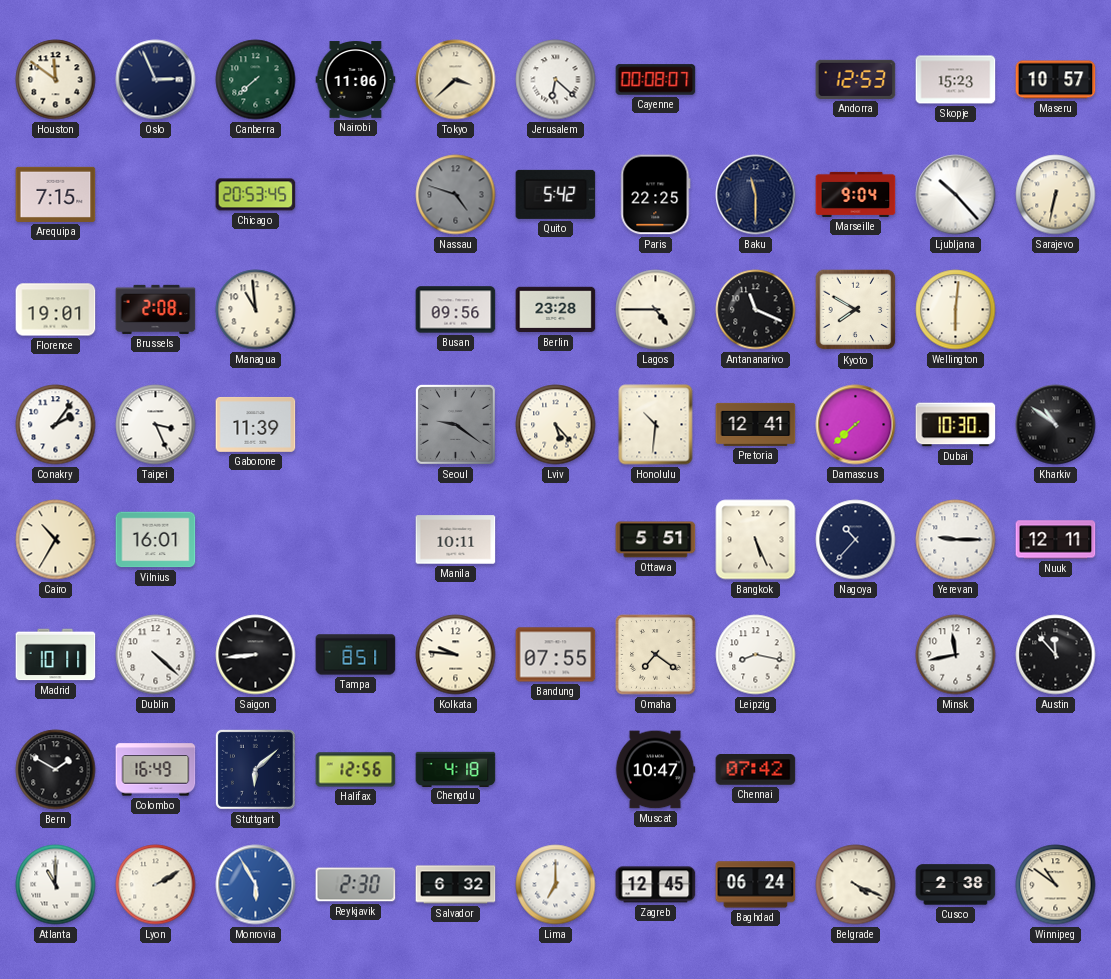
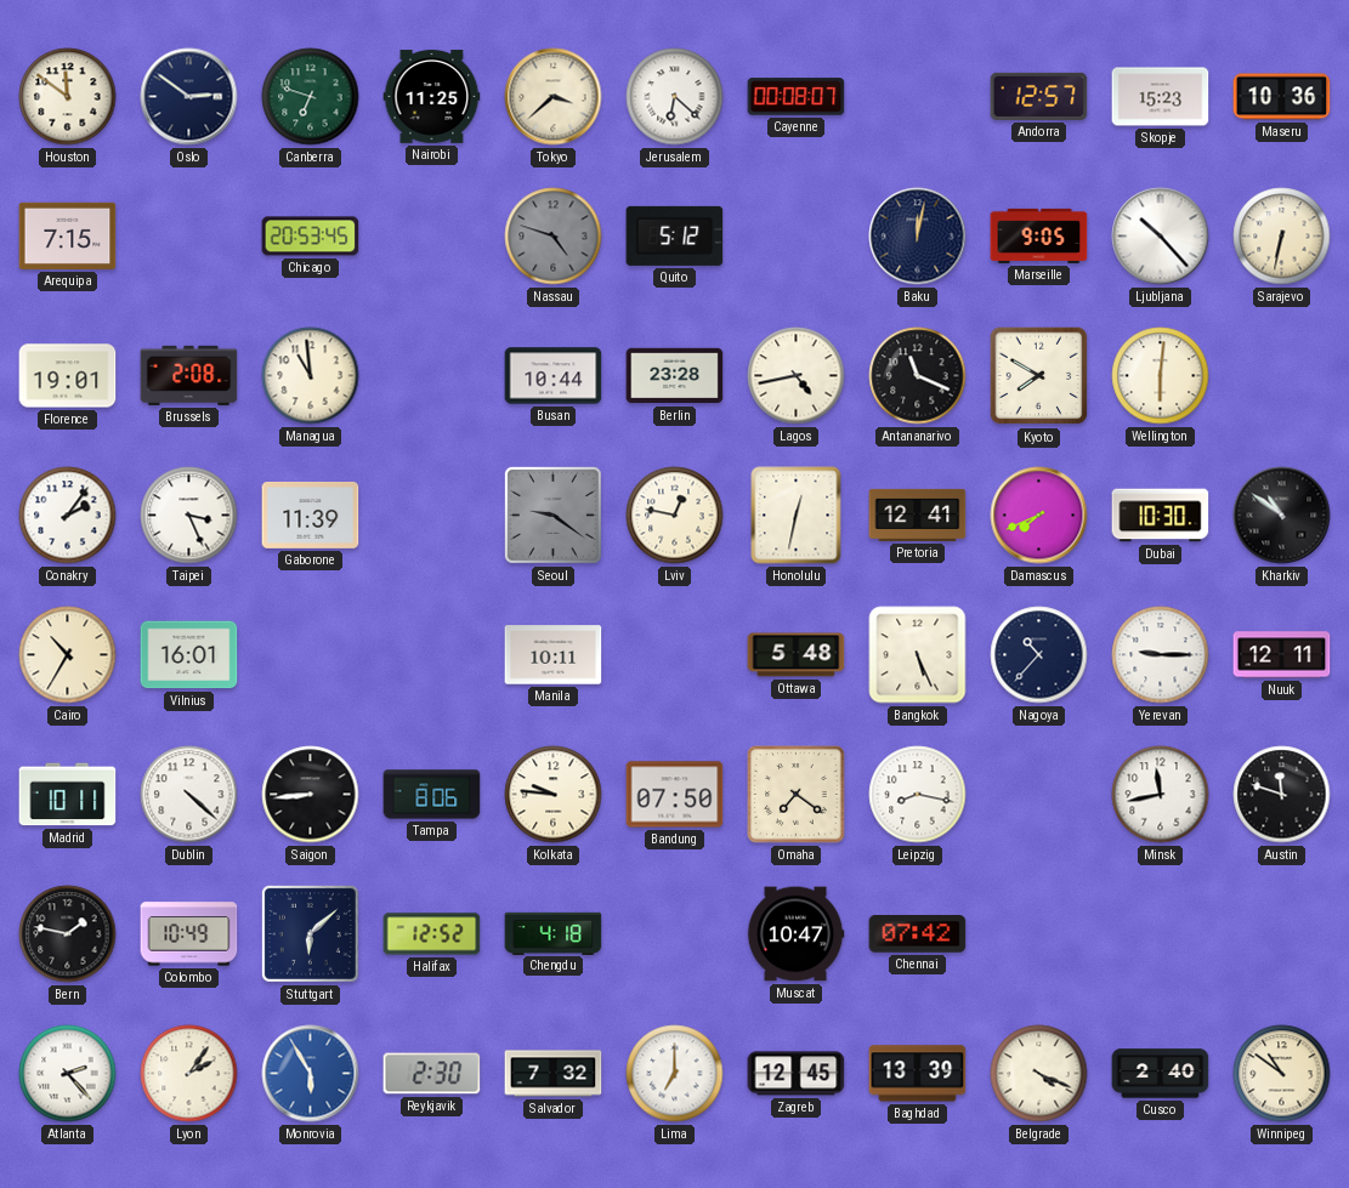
Oslo: 2:56 -> 2:51
Canberra: 7:38 -> 6:48
Nairobi: 11:06 -> 11:25
Andorra: 12:53 -> 12:57
Maseru: 10:57 -> 10:36
Quito: 5:42 -> 5:12
Paris: 22:25 -> none
Baku: 11:30 -> 12:02
Marseille: 9:04 -> 9:05
Busan: 09:56 -> 10:44
Lagos: 4:45 -> 4:43
Lviv: 5:23 -> 12:47
Honolulu: 10:31 -> 12:32
Damascus: 7:38 -> 7:41
Ottawa: 5:51 -> 5:48
Tampa: 8:51 -> 8:06
Bandung: 07:55 -> 07:50
Austin: 11:53 -> 11:48
Bern: 1:50 -> 1:47
Colombo: 16:49 -> 10:49
Halifax: 12:56 -> 12:52
Atlanta: 11:00 -> 2:23
Lyon: 2:10 -> 2:06
Salvador: 6:32 -> 7:32
Baghdad: 06:24 -> 13:39
Cusco: 2:38 -> 2:40
